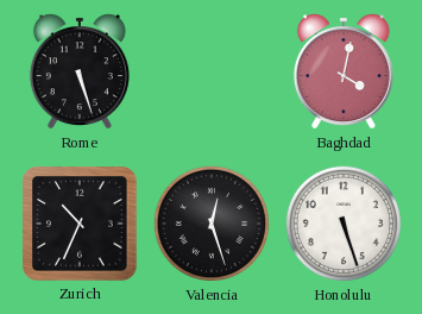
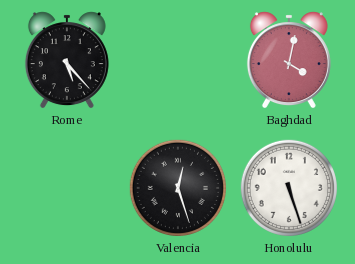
Rome: 5:27 -> 5:23
Zurich: 10:34 -> none
